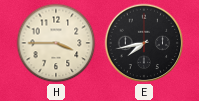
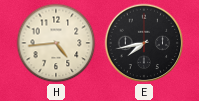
H: 3:45 -> 4:44
